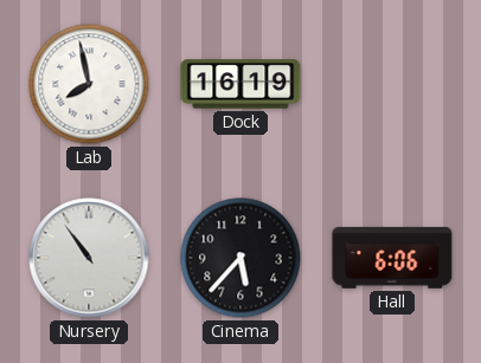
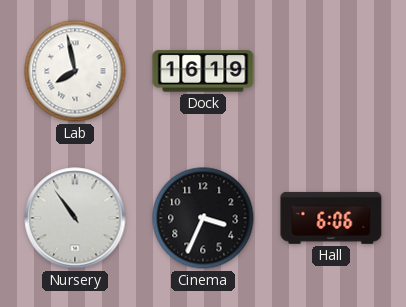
Cinema: 5:37 -> 3:34
